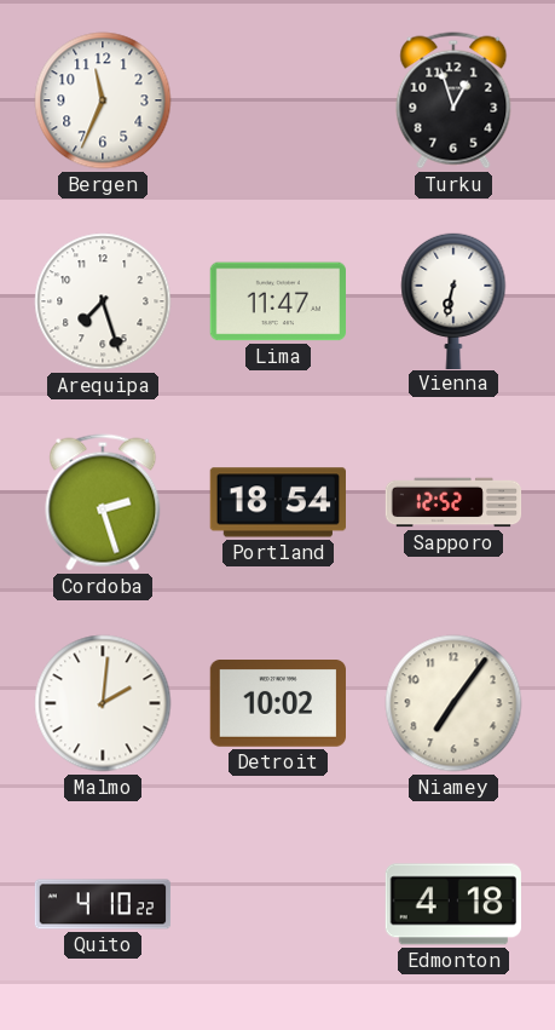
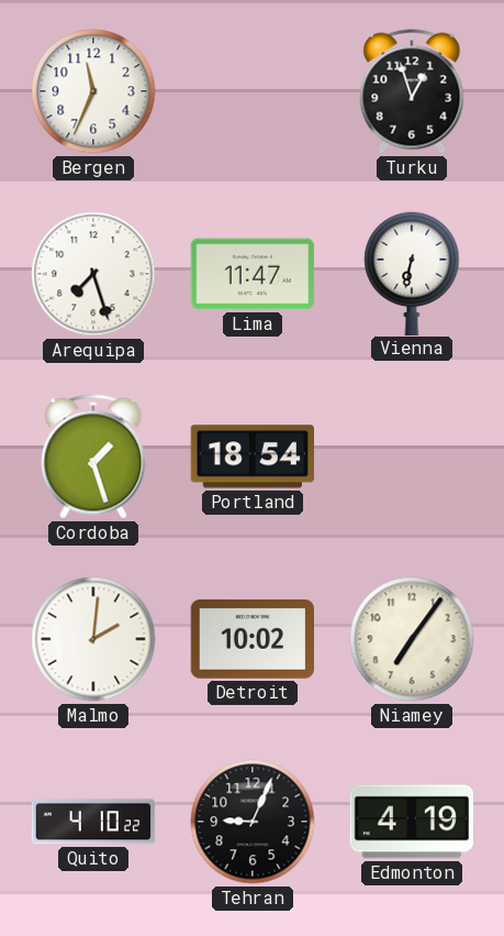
Cordoba: 2:27 -> 1:27
Sapporo: 12:52 -> none
Tehran: none -> 9:04
Edmonton: 4:18 -> 4:19
